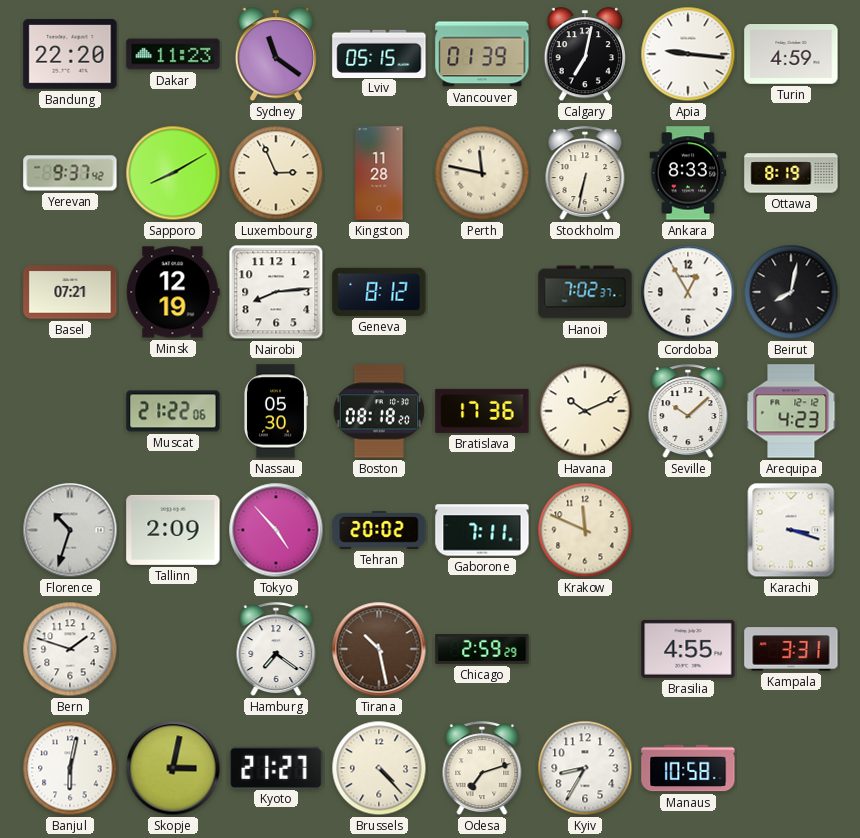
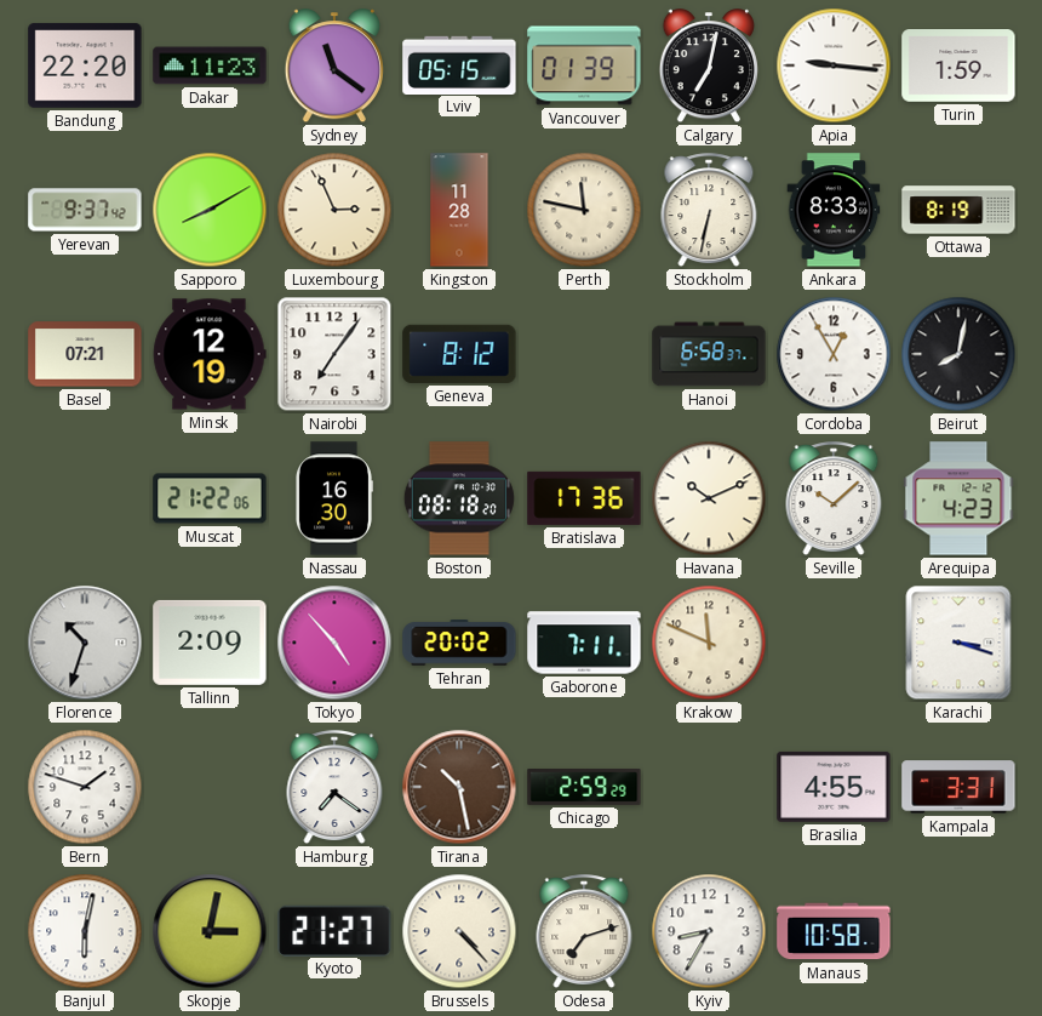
Turin: 4:59 -> 1:59
Nairobi: 8:14 -> 7:06
Hanoi: 7:02 -> 6:58
Nassau: 05:30 -> 16:30
